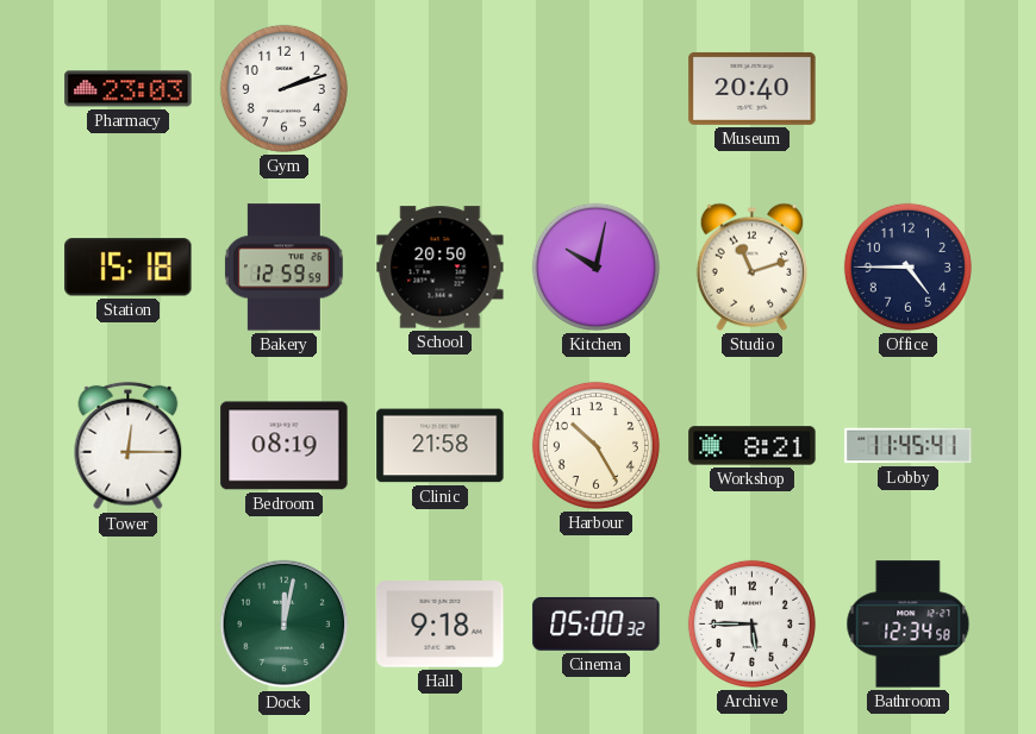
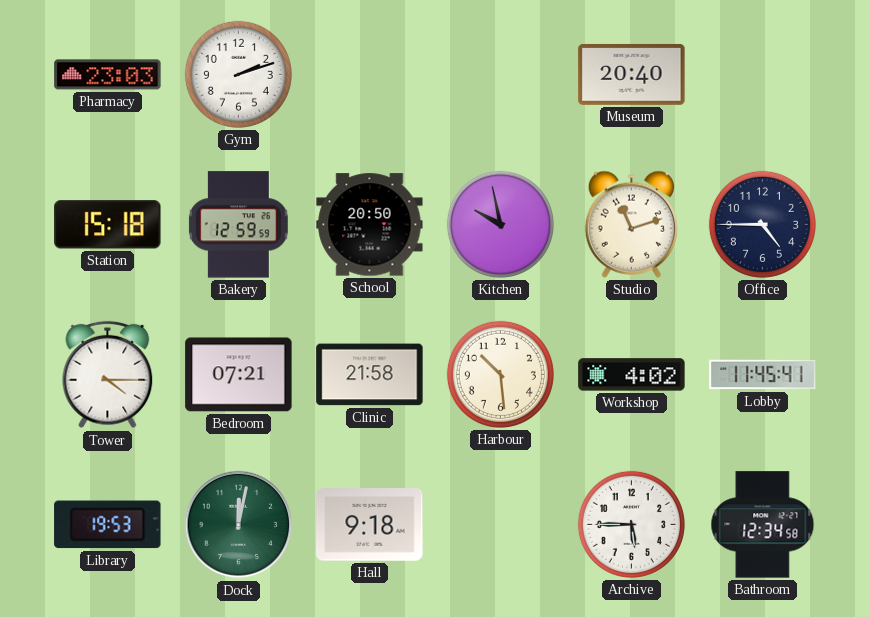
Kitchen: 10:02 -> 9:58
Tower: 12:15 -> 4:15
Bedroom: 08:19 -> 07:21
Harbour: 10:25 -> 10:29
Workshop: 8:21 -> 4:02
Library: none -> 19:53
Cinema: 05:00 -> none
